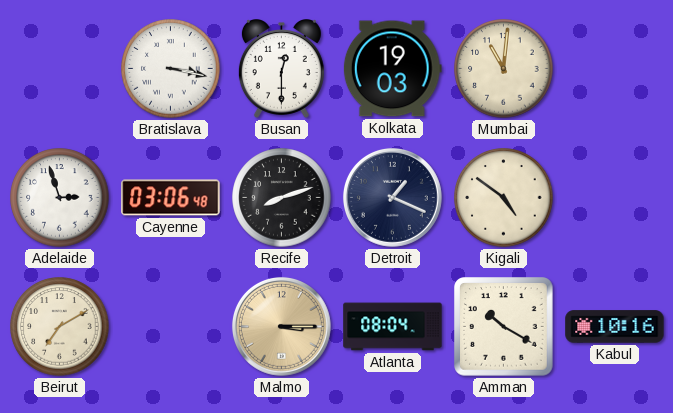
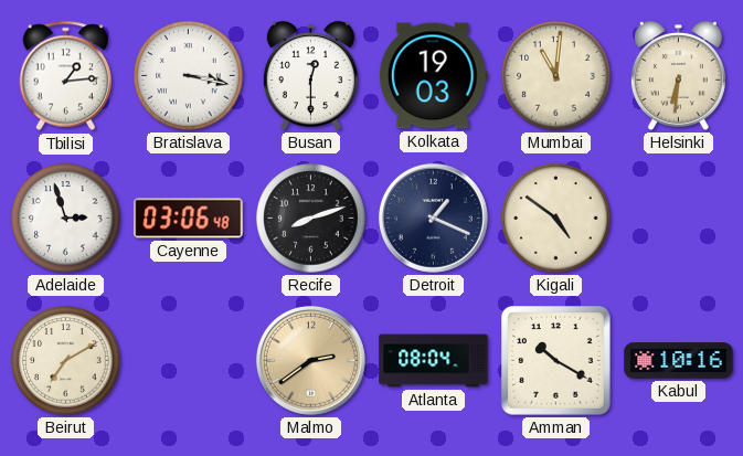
Tbilisi: none -> 1:14
Helsinki: none -> 6:31
Malmo: 3:15 -> 2:39
